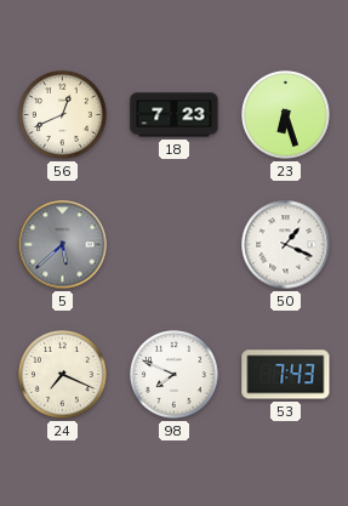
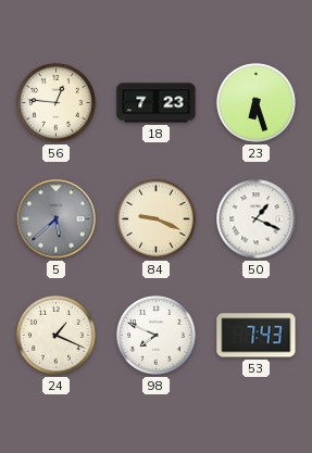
56: 12:41 -> 12:46
84: none -> 9:19
24: 7:19 -> 1:19
